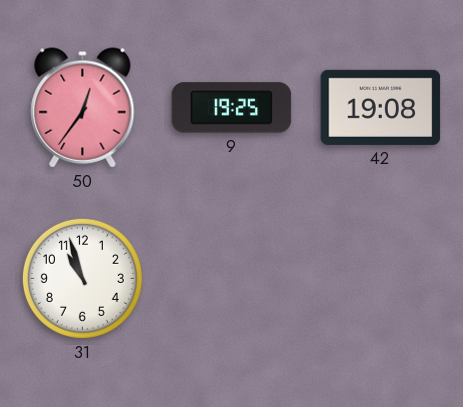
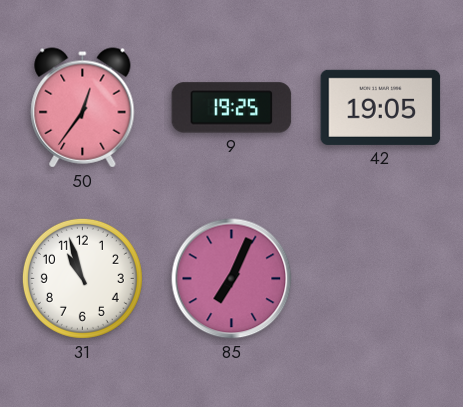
42: 19:08 -> 19:05
85: none -> 7:04
